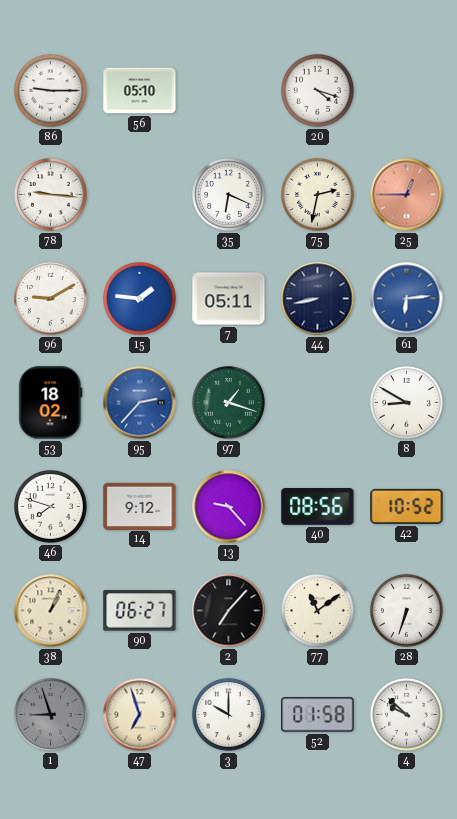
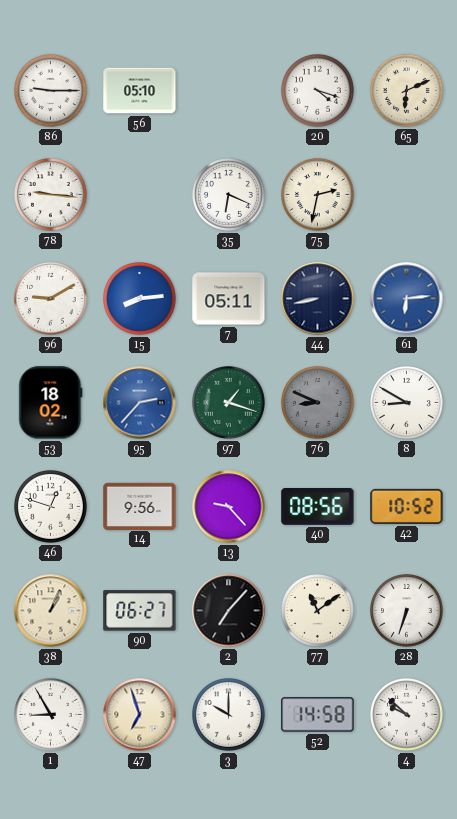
65: none -> 6:11
25: 12:45 -> none
15: 1:46 -> 8:14
76: none -> 8:49
46: 7:48 -> 12:48
14: 9:12 -> 9:56
1: 8:57 -> 8:55
1 dial: grey -> white
52: 01:58 -> 14:58
